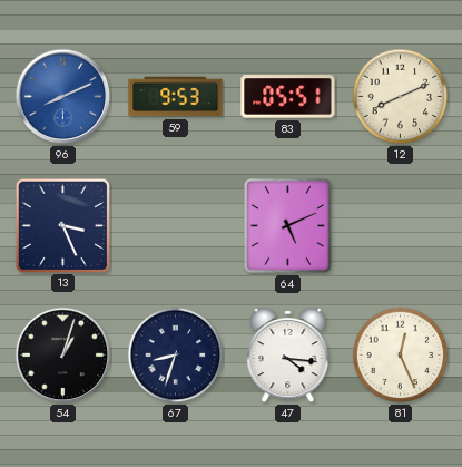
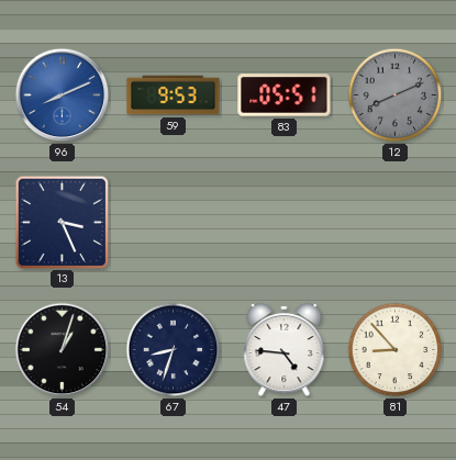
12 dial: cream -> grey
64: 5:11 -> none
47: 4:16 -> 4:46
81: 12:26 -> 8:53
